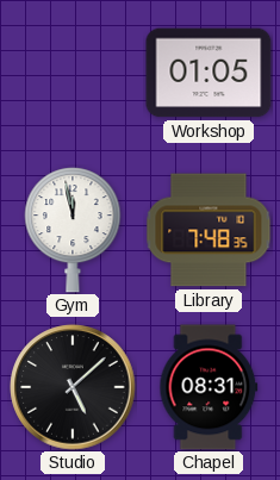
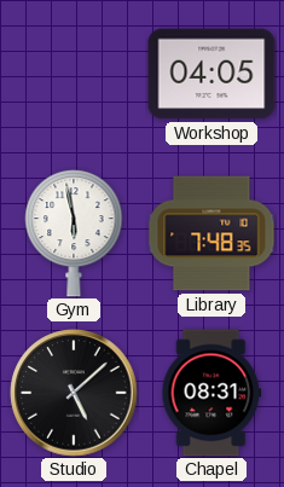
Workshop: 01:05 -> 04:05
Gym: 11:58 -> 5:58
